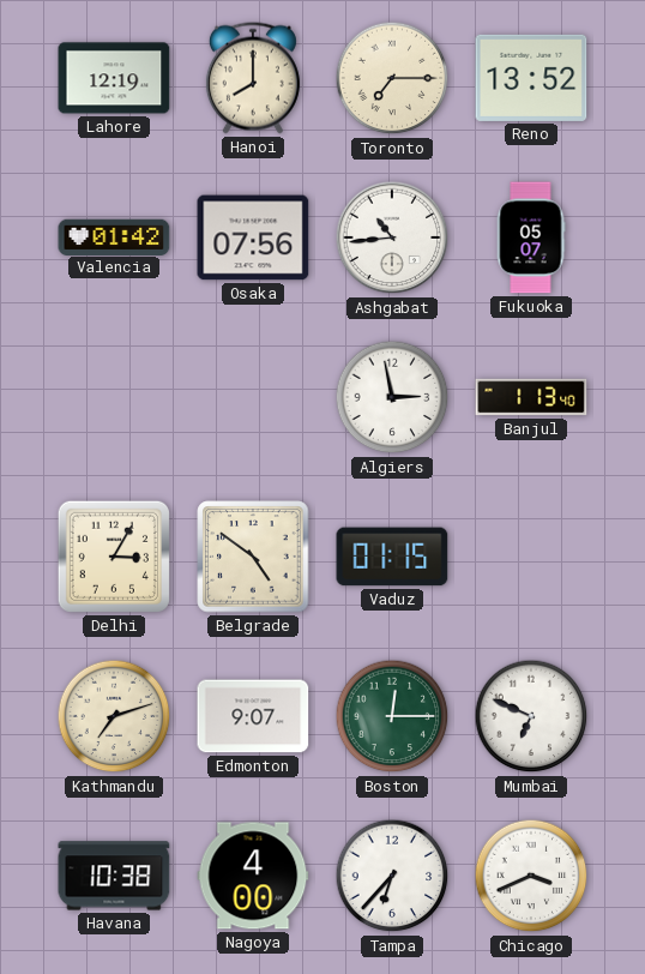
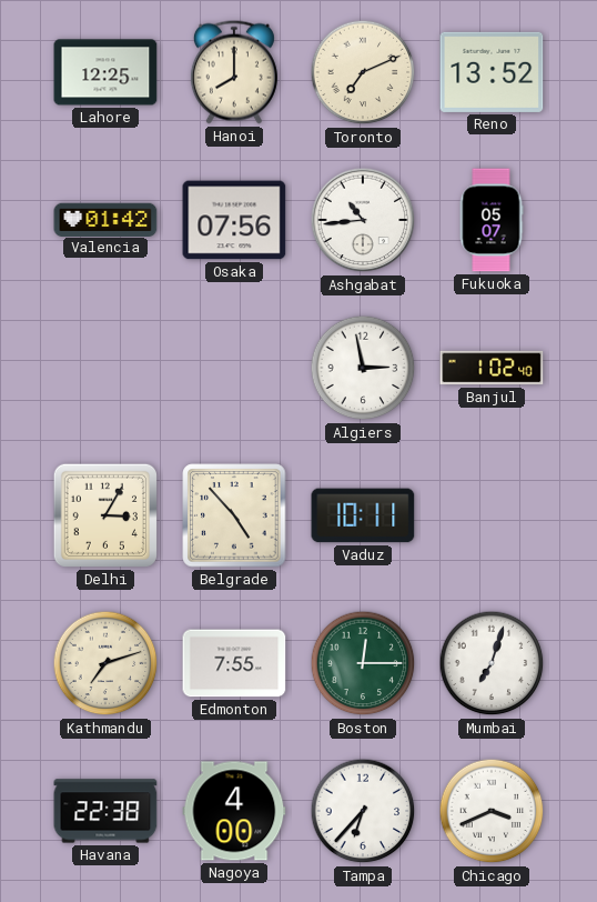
Lahore: 12:19 -> 12:25
Toronto: 7:15 -> 7:11
Banjul: 1:13 -> 1:02
Belgrade: 4:51 -> 4:53
Vaduz: 01:15 -> 10:11
Edmonton: 9:07 -> 7:55
Mumbai: 6:49 -> 7:03
Havana: 10:38 -> 22:38
